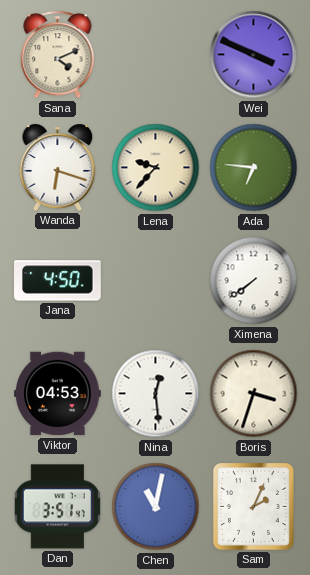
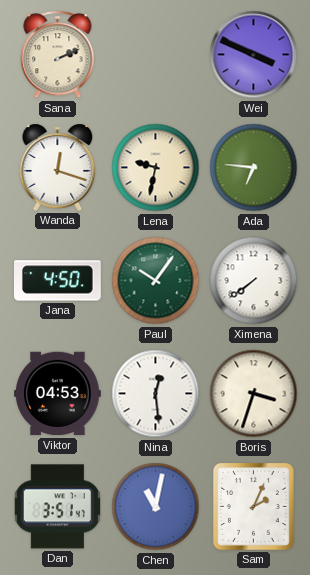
Sana: 4:11 -> 2:11
Wanda: 6:18 -> 12:18
Lena: 9:37 -> 9:32
Paul: none -> 10:06
